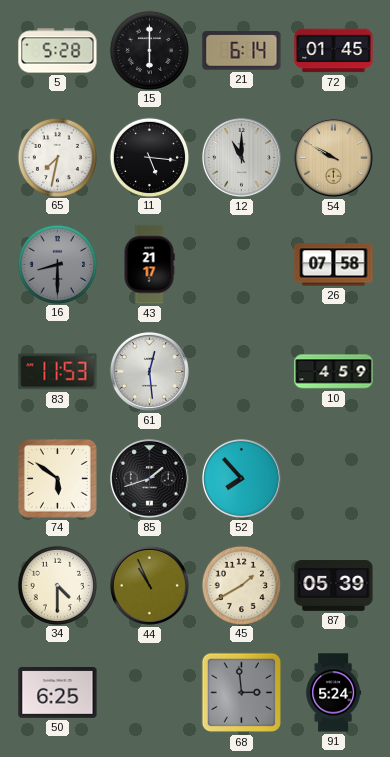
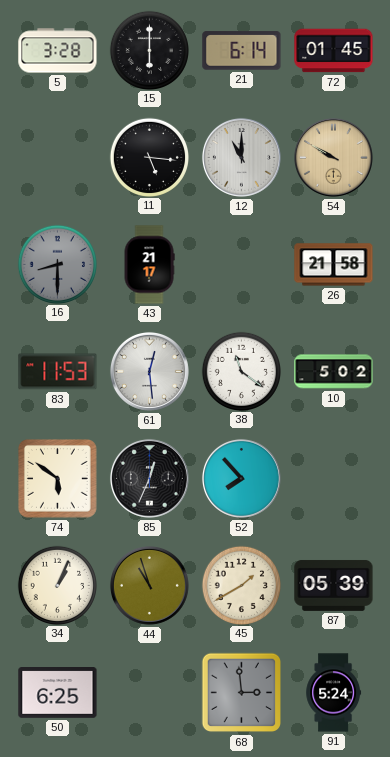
5: 5:28 -> 3:28
65: 7:32 -> none
26: 07:58 -> 21:58
38: none -> 11:21
10: 4:59 -> 5:02
85: 1:42 -> 12:34
34: 4:30 -> 1:04
44: 10:56 -> 10:57
